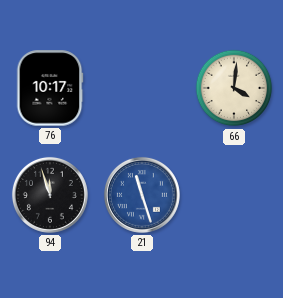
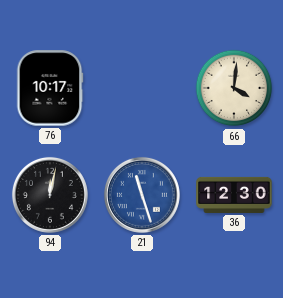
94: 11:57 -> 12:02
36: none -> 12:30
